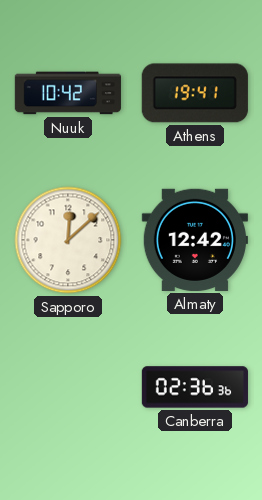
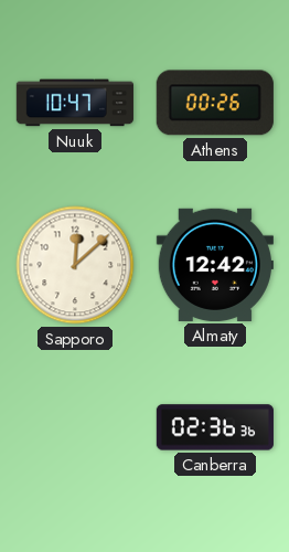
Nuuk: 10:42 -> 10:47
Athens: 19:41 -> 00:26
